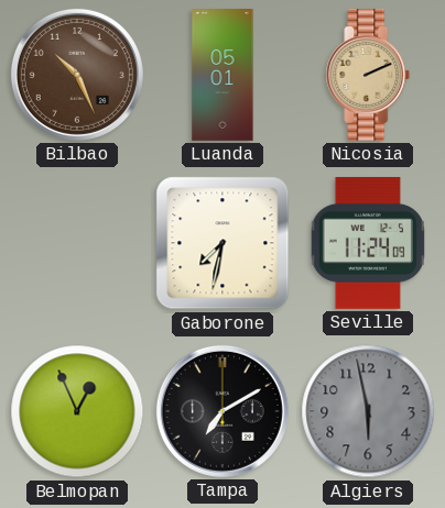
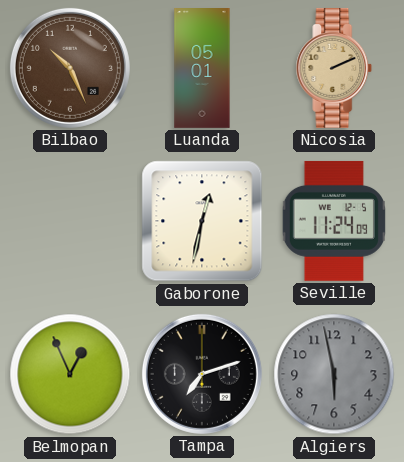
Gaborone: 7:32 -> 12:32
Tampa: 7:10 -> 7:12
